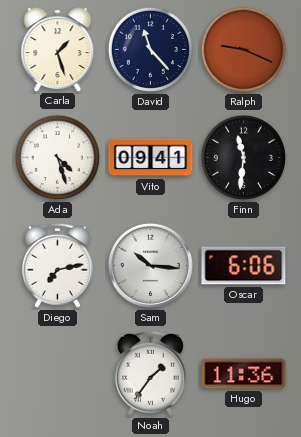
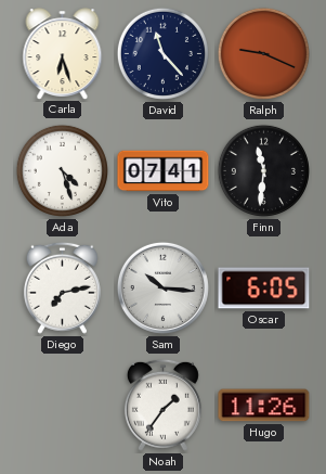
Carla: 1:27 -> 6:27
Vito: 09:41 -> 07:41
Oscar: 6:06 -> 6:05
Hugo: 11:36 -> 11:26
